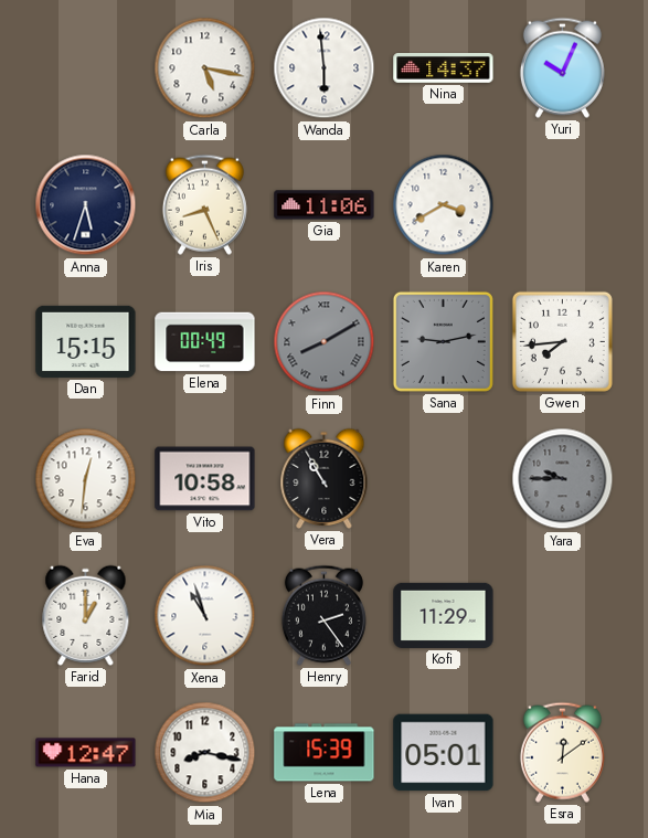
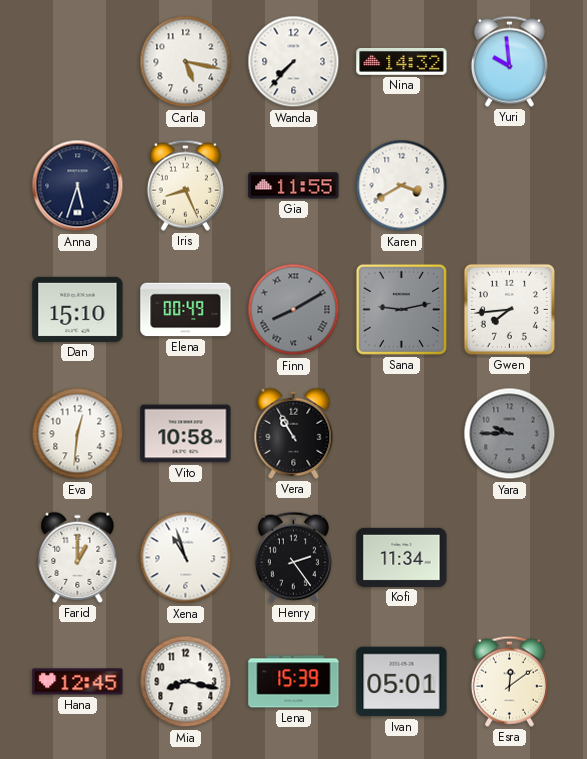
Wanda: 5:59 -> 7:37
Nina: 14:37 -> 14:32
Yuri: 10:04 -> 9:59
Gia: 11:06 -> 11:55
Dan: 15:15 -> 15:10
Kofi: 11:29 -> 11:34
Hana: 12:47 -> 12:45
